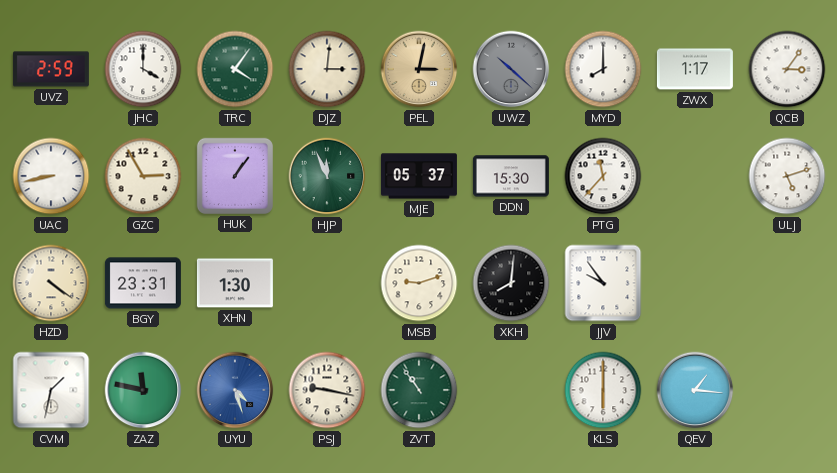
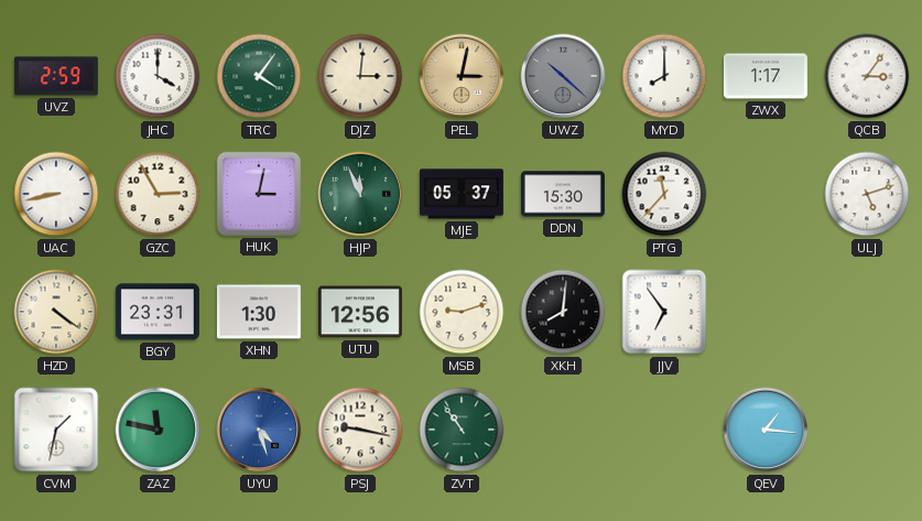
HUK: 1:06 -> 3:02
UTU: none -> 12:56
JJV: 9:54 -> 6:54
KLS: 6:00 -> none
